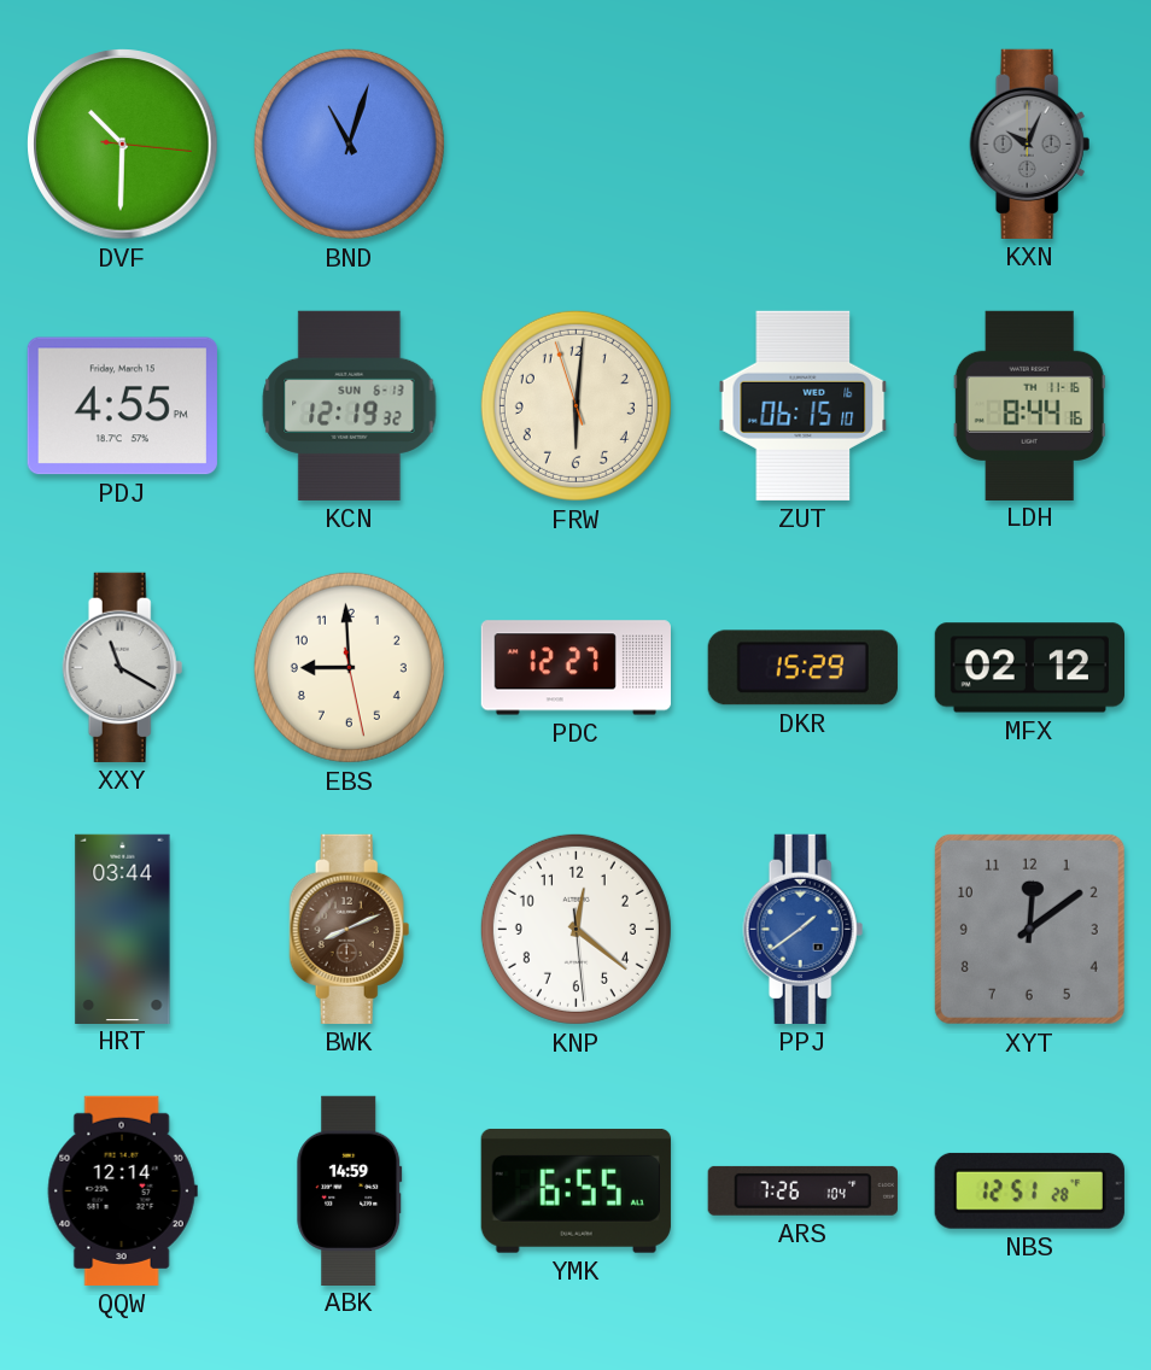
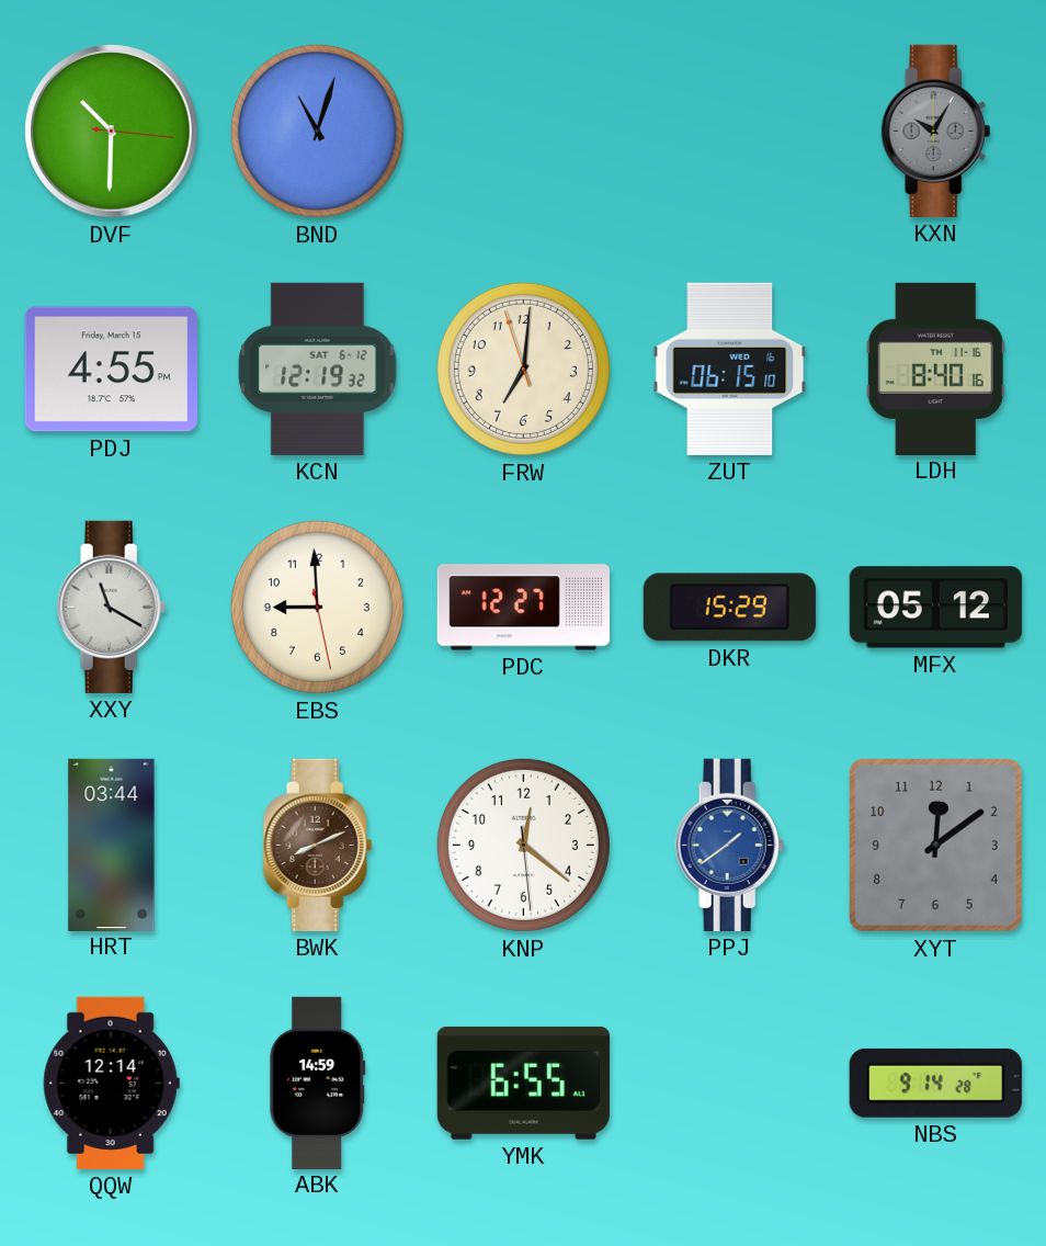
KXN: 10:04 -> 10:05
KCN date: SUN 6-13 -> SAT 6-12
FRW: 6:00 -> 7:00
LDH: 8:44 -> 8:40
MFX: 02:12 -> 05:12
ARS: 7:26 -> none
NBS: 12:51 -> 9:14
